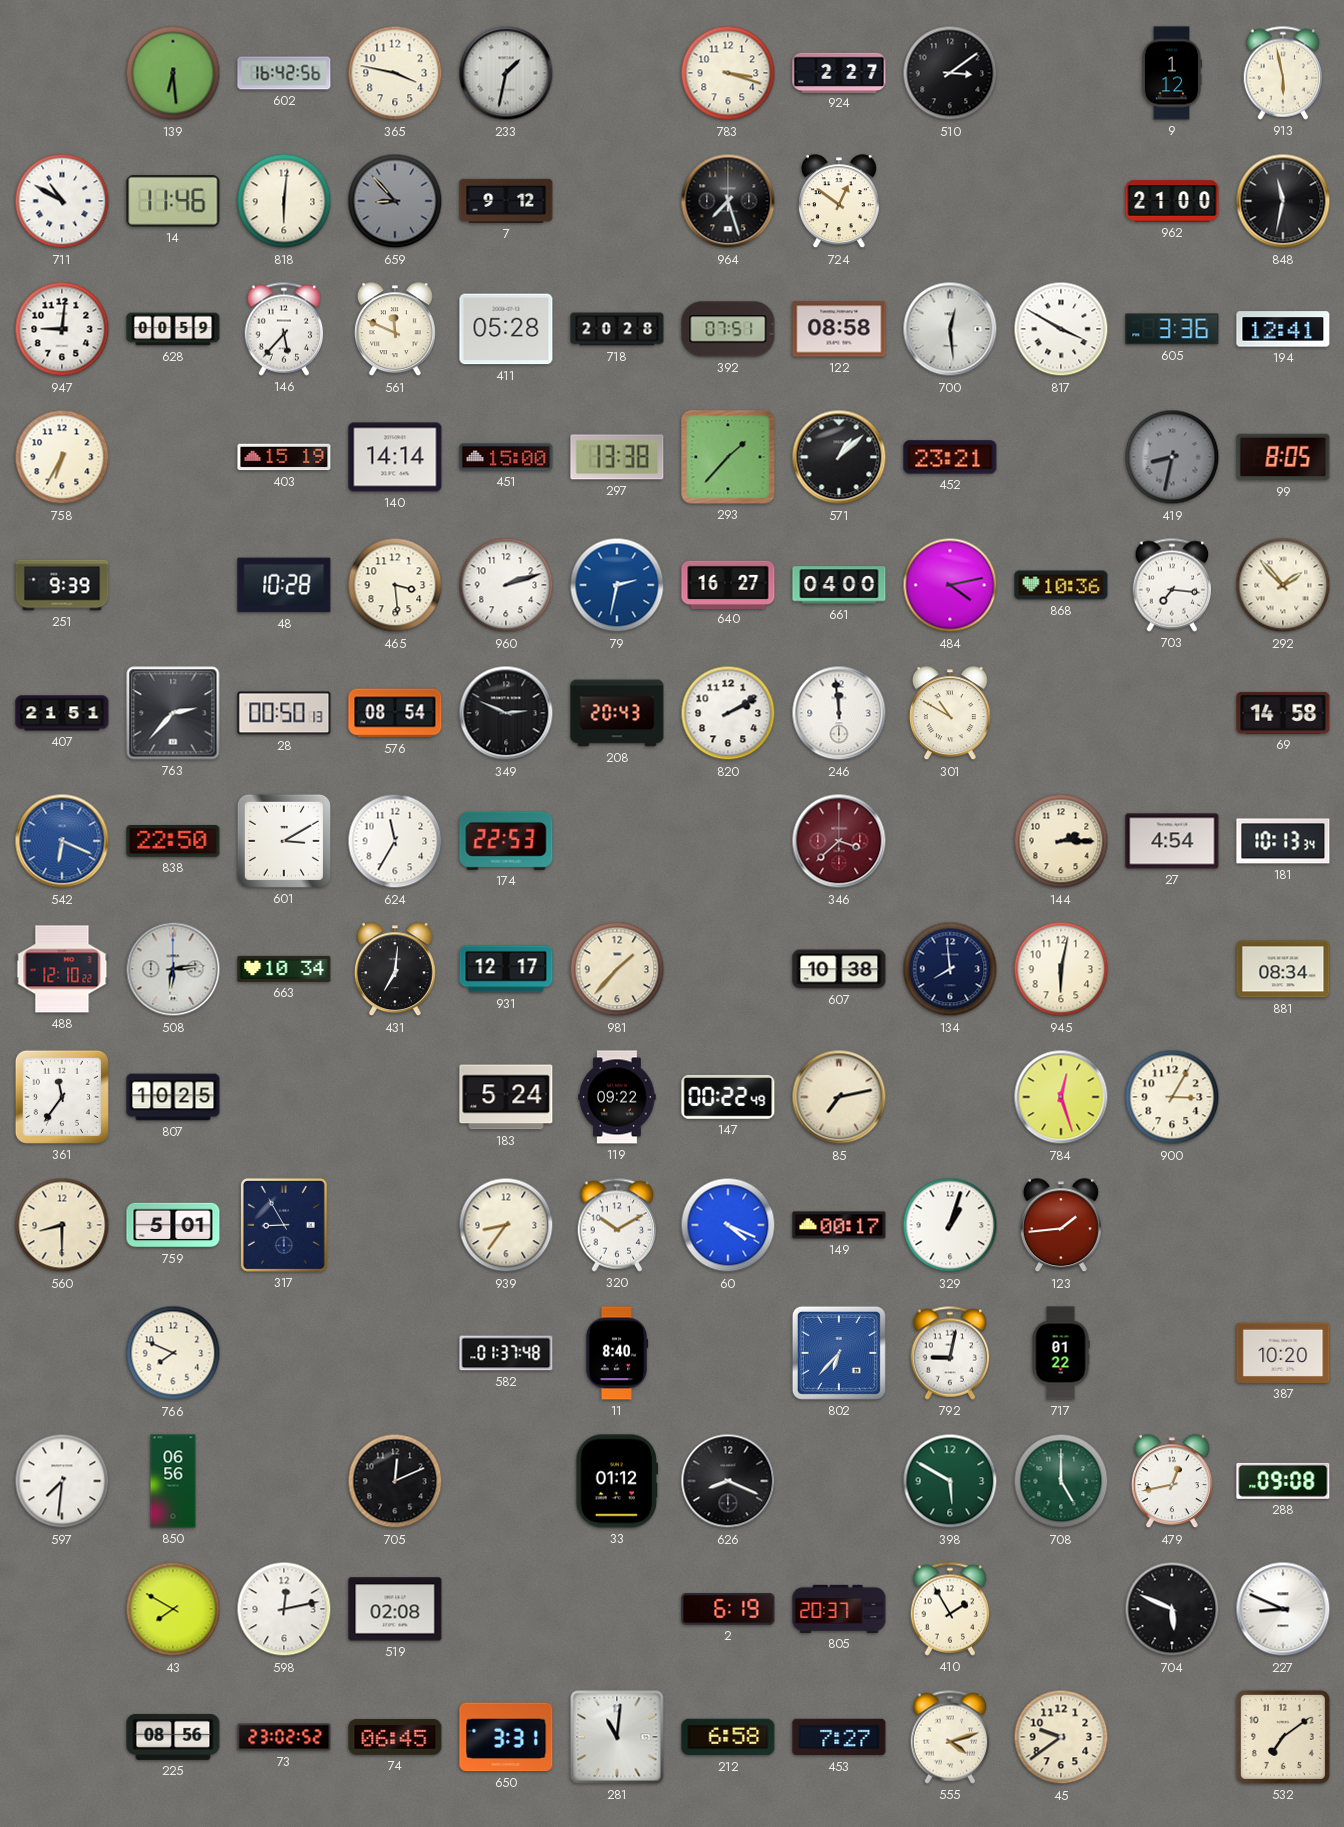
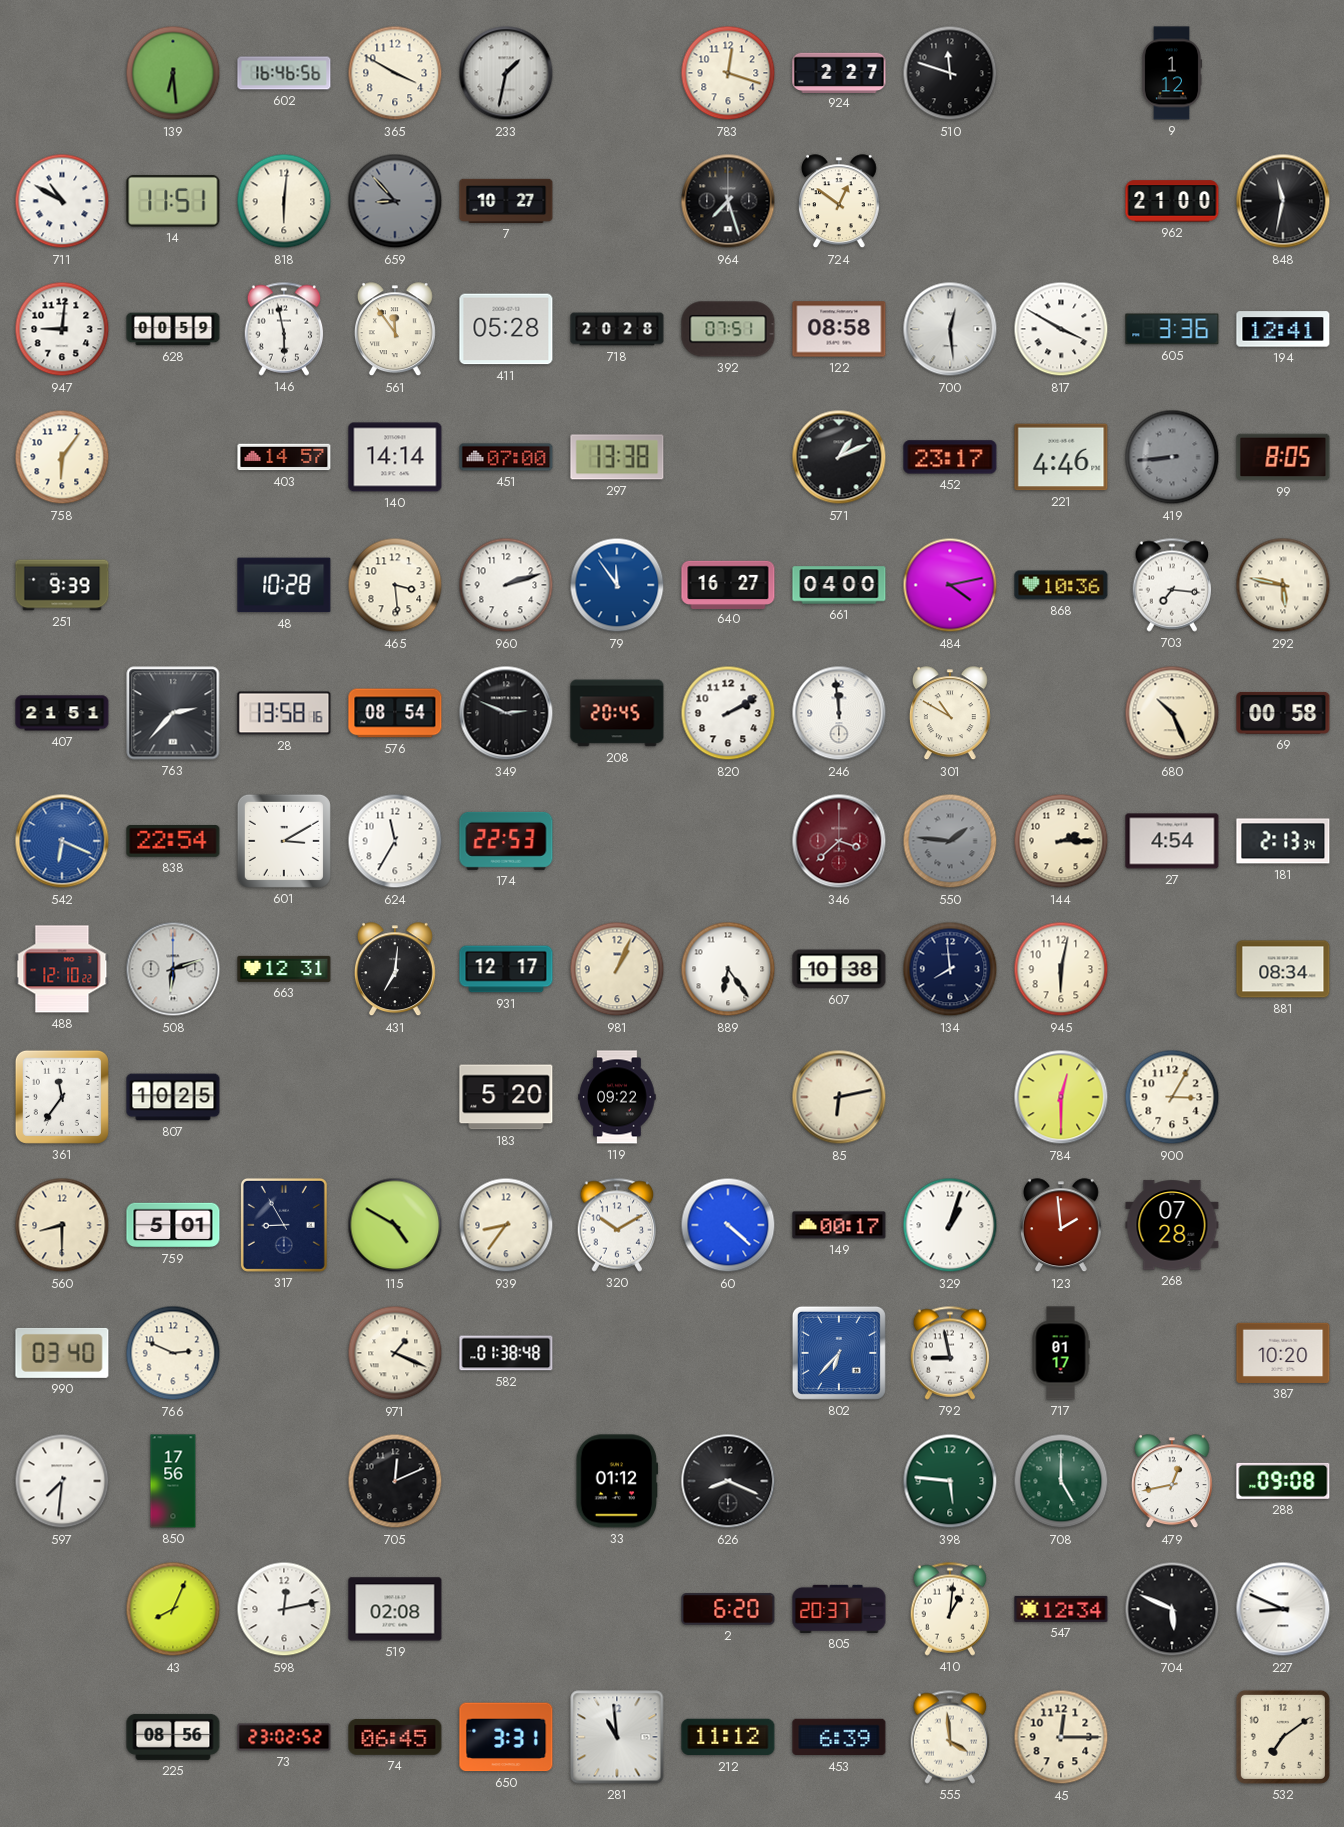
602: 16:42 -> 16:46
365: 3:47 -> 3:50
783: 3:18 -> 12:18
510: 3:09 -> 11:48
913: 5:58 -> none
14: 11:46 -> 11:51
7: 9:12 -> 10:27
146: 5:37 -> 5:58
561: 11:49 -> 11:54
758: 6:35 -> 6:06
403: 15:19 -> 14:57
451: 15:00 -> 07:00
293: 1:37 -> none
571: 1:08 -> 1:11
452: 23:21 -> 23:17
221: none -> 4:46
419: 8:32 -> 8:44
79: 2:32 -> 11:54
292: 1:53 -> 5:47
28: 00:50 -> 13:58
208: 20:43 -> 20:45
680: none -> 10:26
69: 14:58 -> 00:58
838: 22:50 -> 22:54
550: none -> 1:46
181: 10:13 -> 2:13
508: 6:14 -> 6:12
663: 10:34 -> 12:31
981: 1:37 -> 1:04
889: none -> 6:24
183: 5:24 -> 5:20
147: 00:22 -> none
85: 7:13 -> 6:13
784: 12:27 -> 12:30
115: none -> 4:50
60: 4:19 -> 4:22
123: 1:44 -> 1:59
268: none -> 07:28
990: none -> 03:40
766: 7:49 -> 2:49
971: none -> 1:19
582: 01:37 -> 01:38
11: 8:40 -> none
792: 9:02 -> 8:58
717: 01:22 -> 01:17
850: 06:56 -> 17:56
398: 5:50 -> 5:46
43: 7:50 -> 8:04
2: 6:19 -> 6:20
410: 1:55 -> 1:01
547: none -> 12:34
281: 11:01 -> 10:59
212: 6:58 -> 11:12
453: 7:27 -> 6:39
555: 4:12 -> 3:59
45: 9:39 -> 12:15
